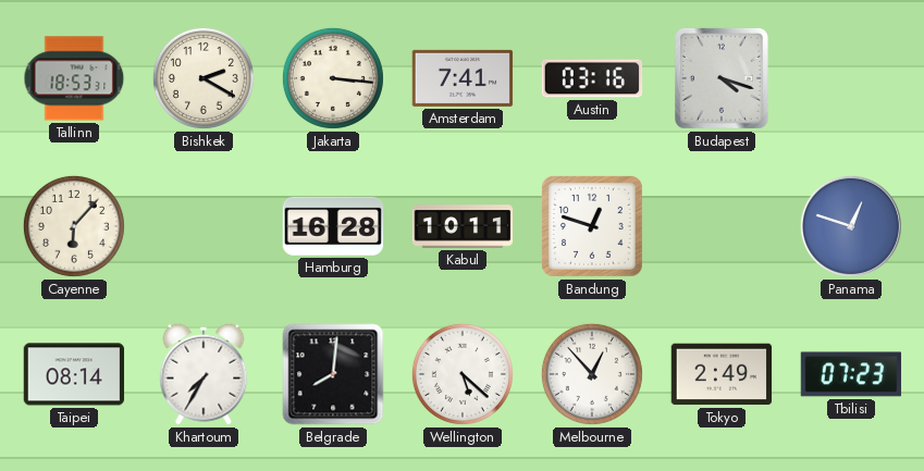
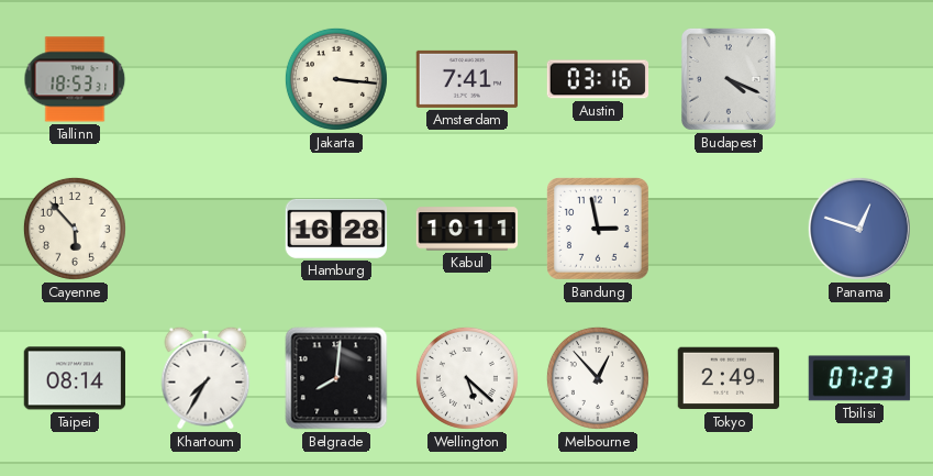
Bishkek: 2:20 -> none
Budapest: 4:18 -> 4:19
Cayenne: 6:07 -> 5:53
Bandung: 12:48 -> 2:58
